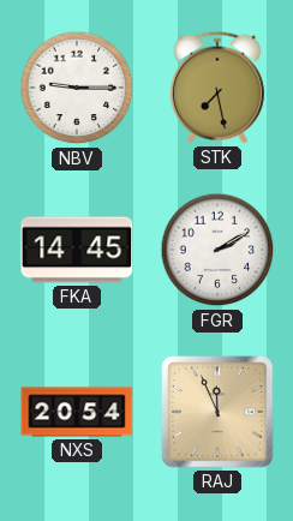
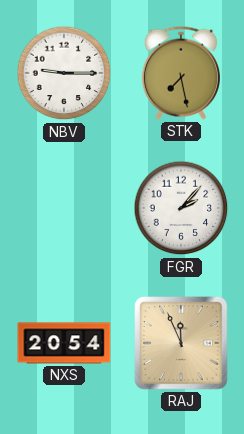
FKA: 14:45 -> none
FGR: 2:10 -> 2:07
